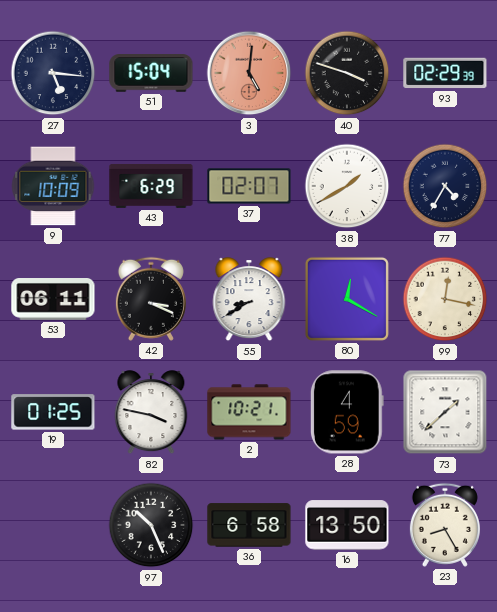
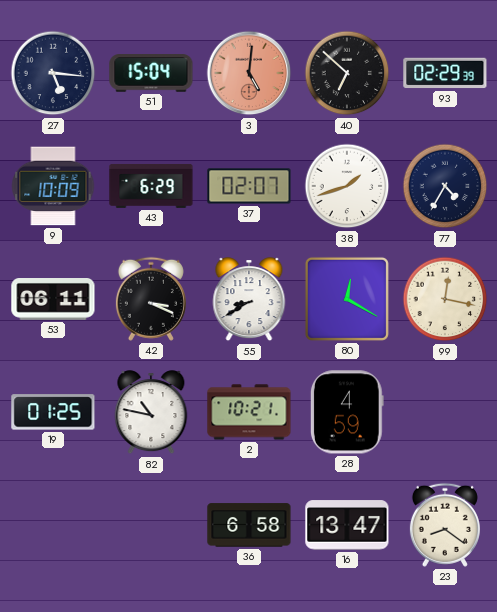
40: 3:48 -> 6:52
38: 1:40 -> 1:42
82: 3:47 -> 10:47
73: 1:38 -> none
97: 10:26 -> none
16: 13:50 -> 13:47
23: 8:25 -> 8:21
